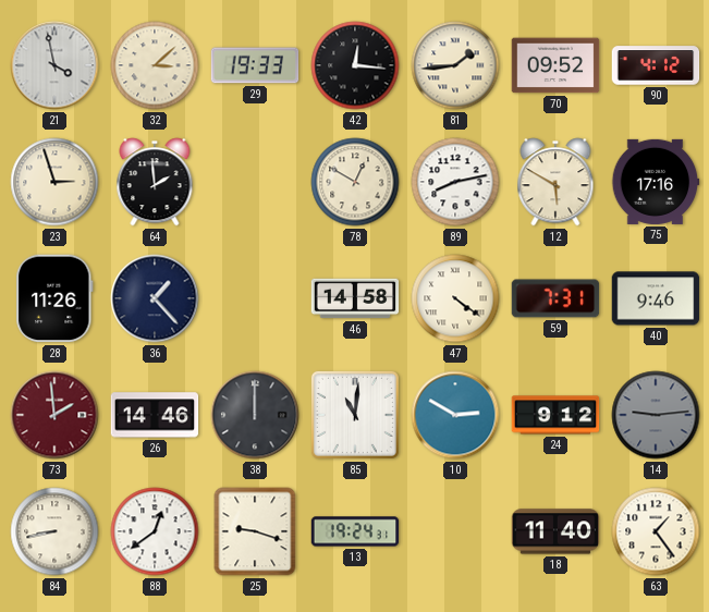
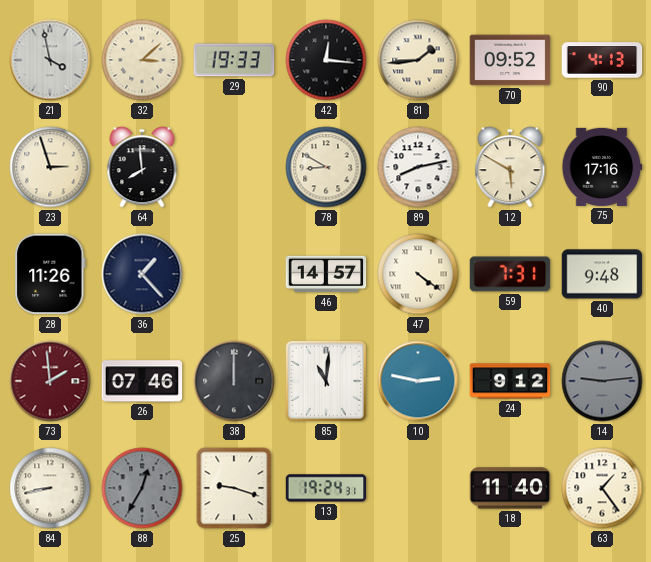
90: 4:12 -> 4:13
64: 1:59 -> 7:59
78: 12:50 -> 8:50
46: 14:58 -> 14:57
40: 9:46 -> 9:48
26: 14:46 -> 07:46
10: 2:50 -> 2:47
88: 12:39 -> 12:35
88 dial: white -> grey
